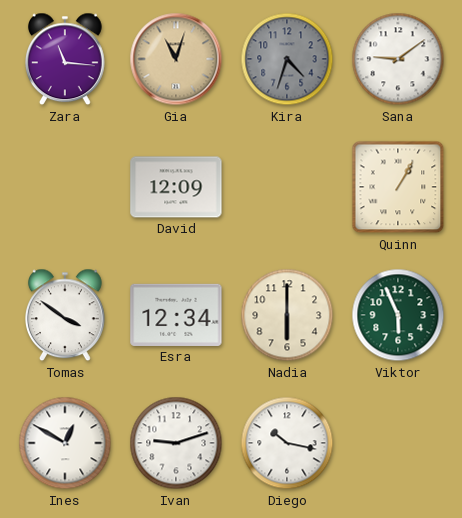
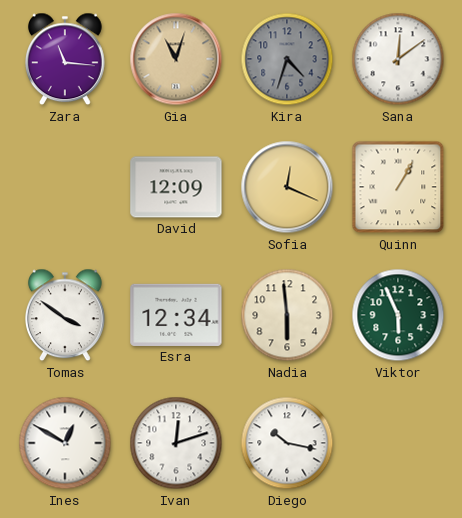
Sana: 9:09 -> 12:09
Sofia: none -> 12:19
Nadia: 6:00 -> 5:59
Ivan: 9:12 -> 12:12
